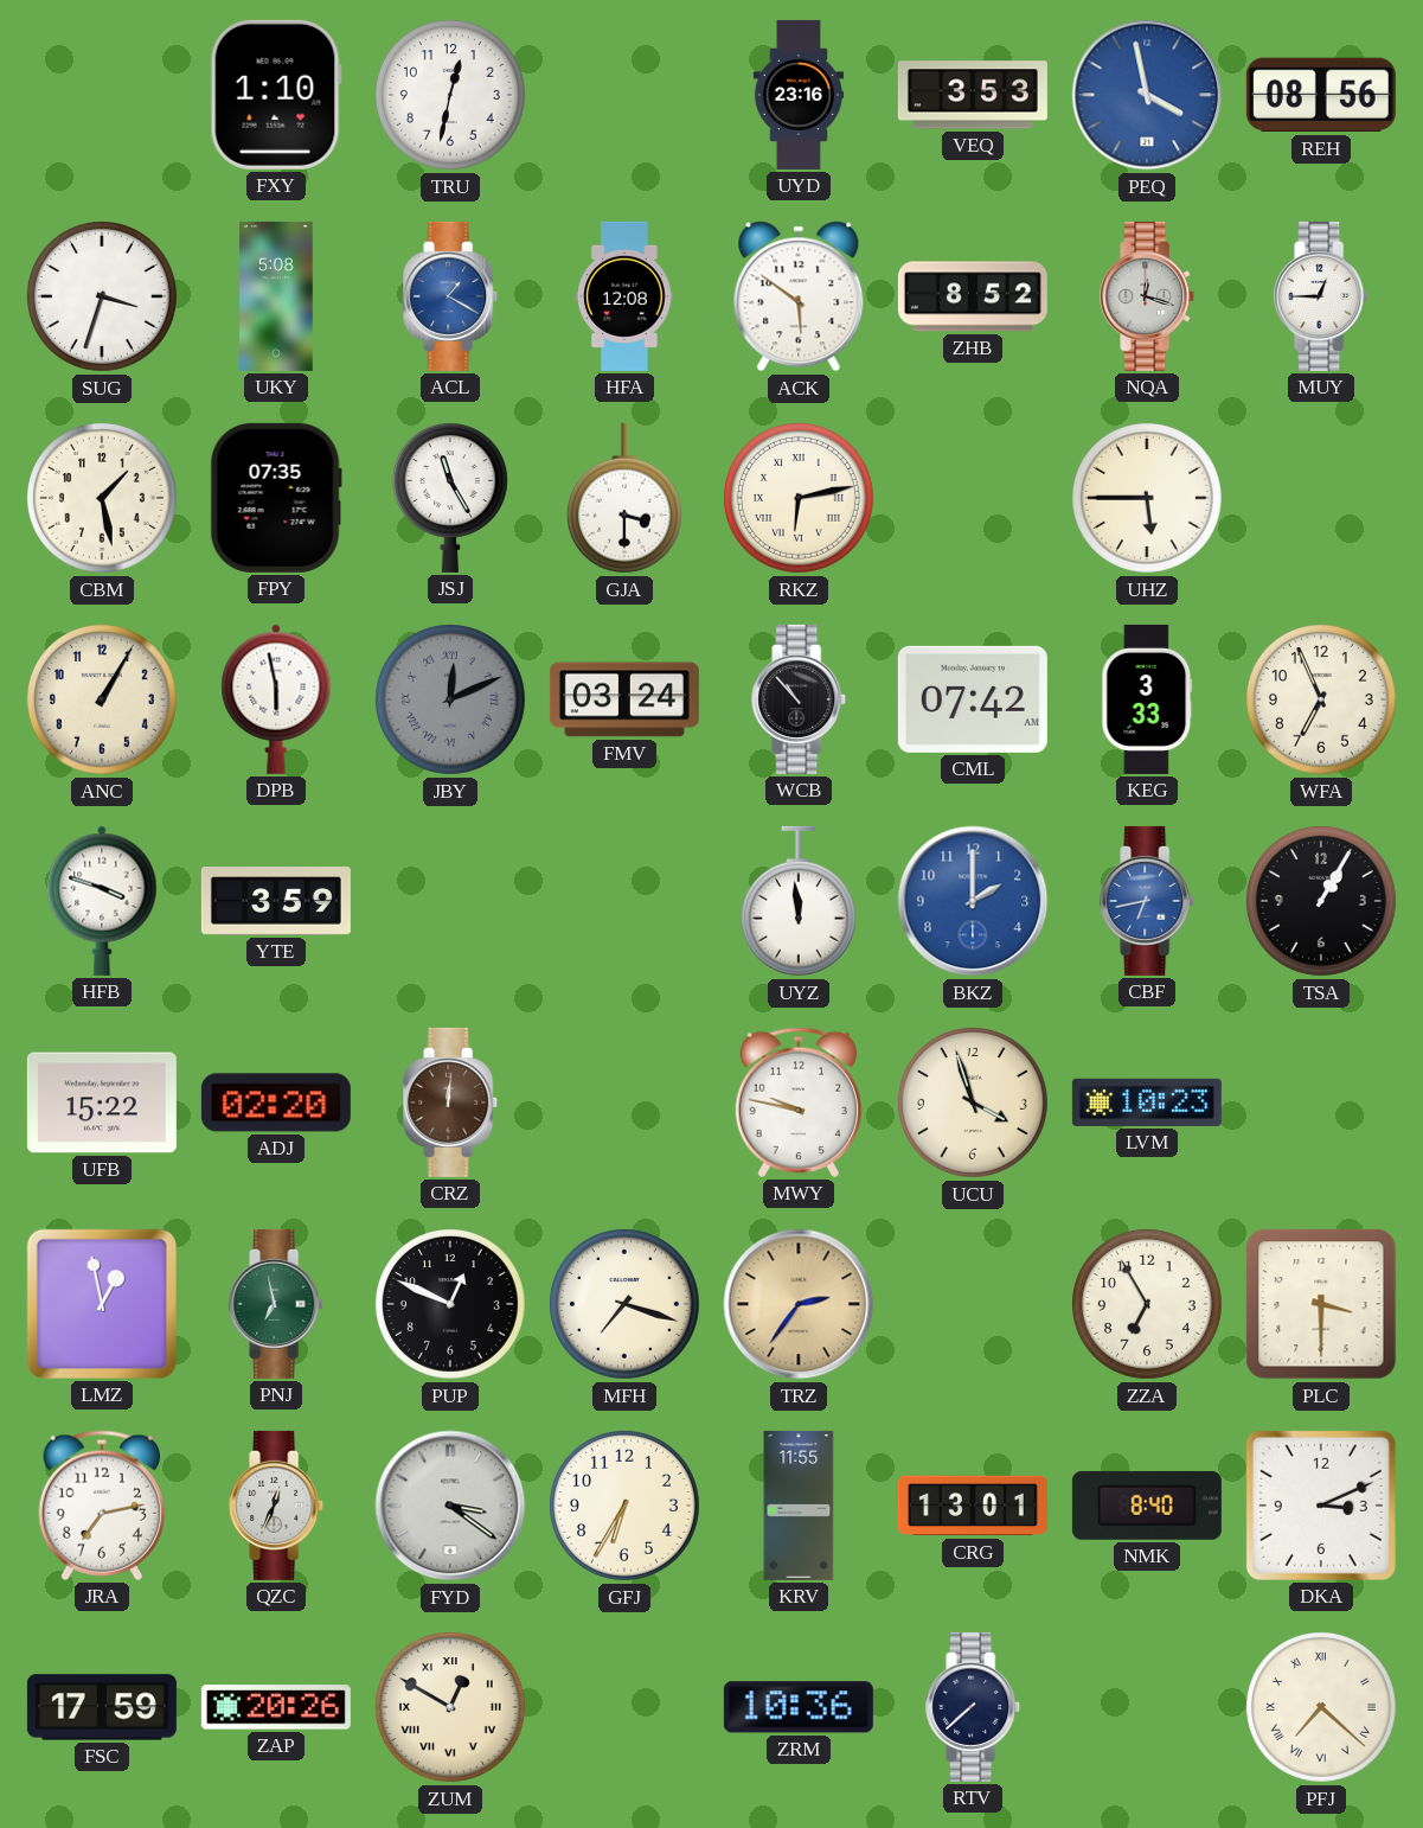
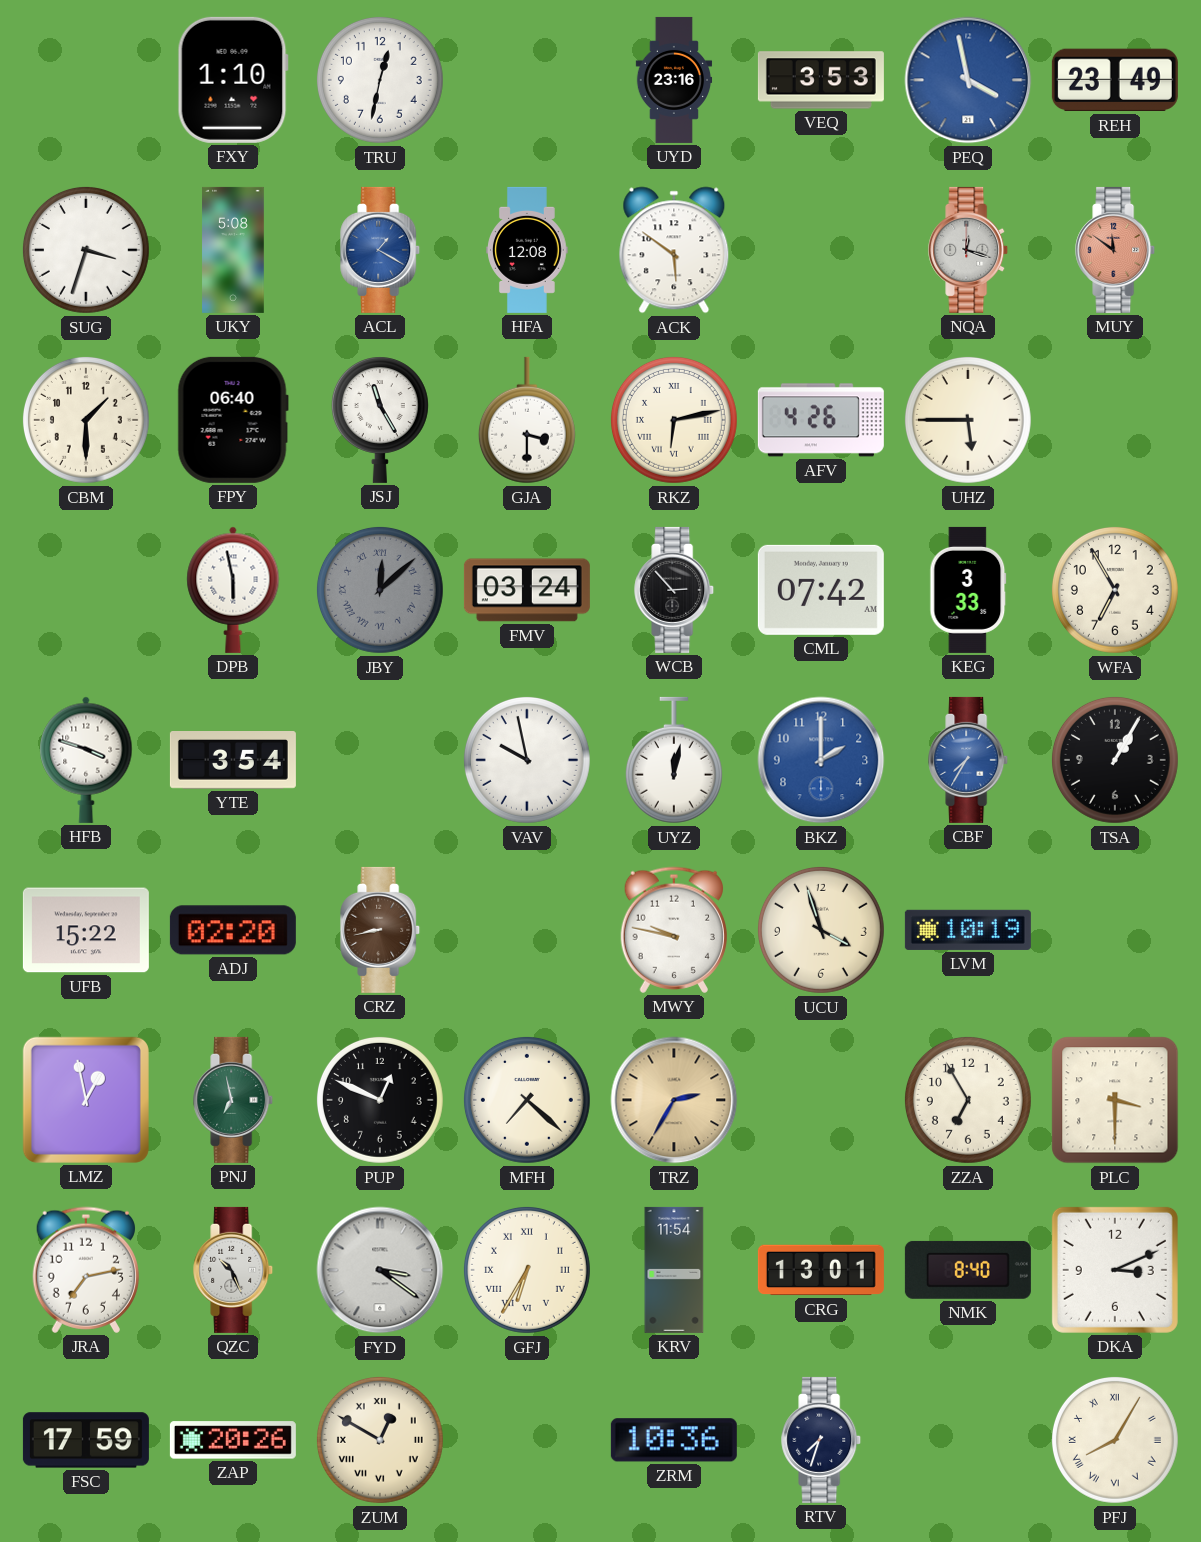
REH: 08:56 -> 23:49
ZHB: 8:52 -> none
MUY: 12:45 -> 11:51
MUY dial: white -> salmon
CBM: 1:28 -> 1:30
FPY: 07:35 -> 06:40
AFV: none -> 4:26
ANC: 1:05 -> none
JBY: 12:11 -> 12:08
WCB: 10:53 -> 2:53
WFA: 6:56 -> 6:55
YTE: 3:59 -> 3:54
VAV: none -> 9:58
UYZ: 11:59 -> 12:02
CBF: 6:43 -> 7:35
CRZ: 12:01 -> 8:43
LVM: 10:23 -> 10:19
MFH: 7:18 -> 7:22
TRZ: 2:36 -> 2:35
QZC: 12:34 -> 10:26
GFJ numerals: Arabic -> Roman
KRV: 11:55 -> 11:54
RTV: 7:38 -> 7:33
PFJ: 7:22 -> 8:05
